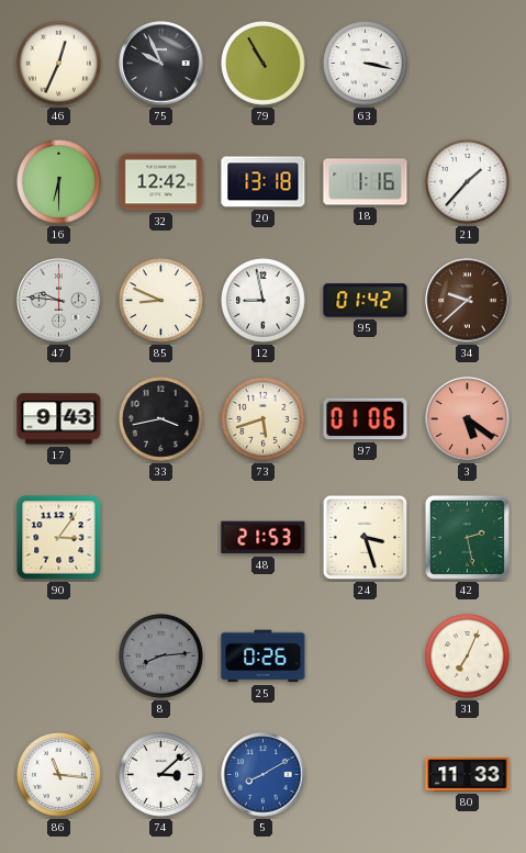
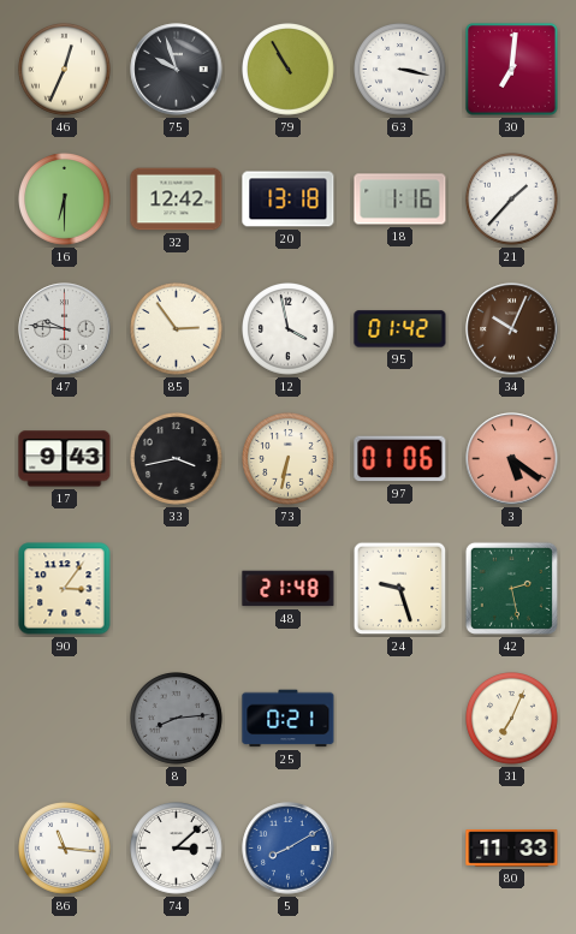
75: 9:56 -> 9:57
30: none -> 7:01
85: 8:49 -> 2:54
12: 8:58 -> 3:58
34: 9:38 -> 10:04
73: 5:42 -> 6:32
48: 21:53 -> 21:48
24: 3:27 -> 9:27
25: 0:26 -> 0:21
